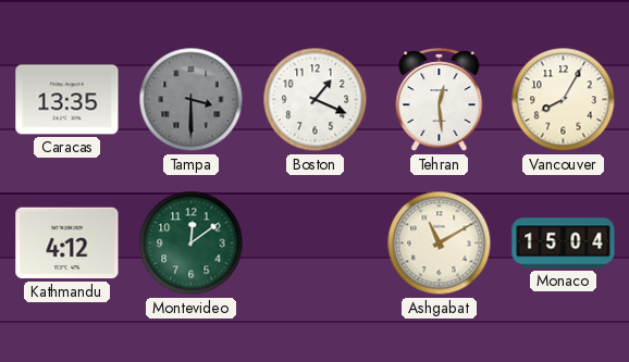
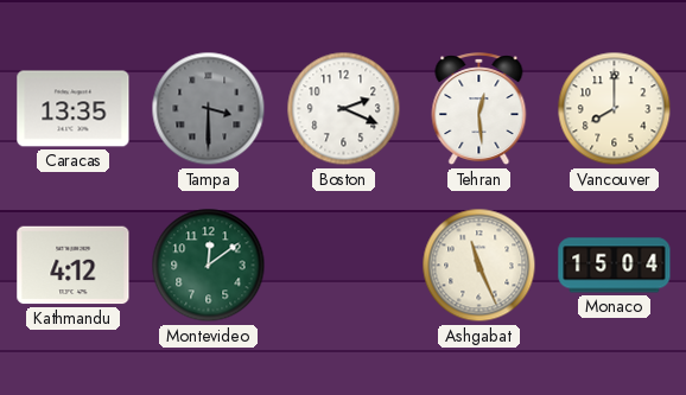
Boston: 1:19 -> 2:19
Vancouver: 8:05 -> 8:00
Ashgabat: 11:10 -> 11:26
